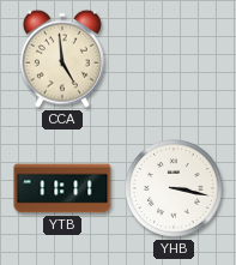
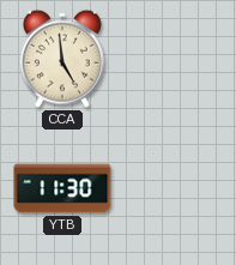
YTB: 11:11 -> 11:30
YHB: 3:17 -> none
